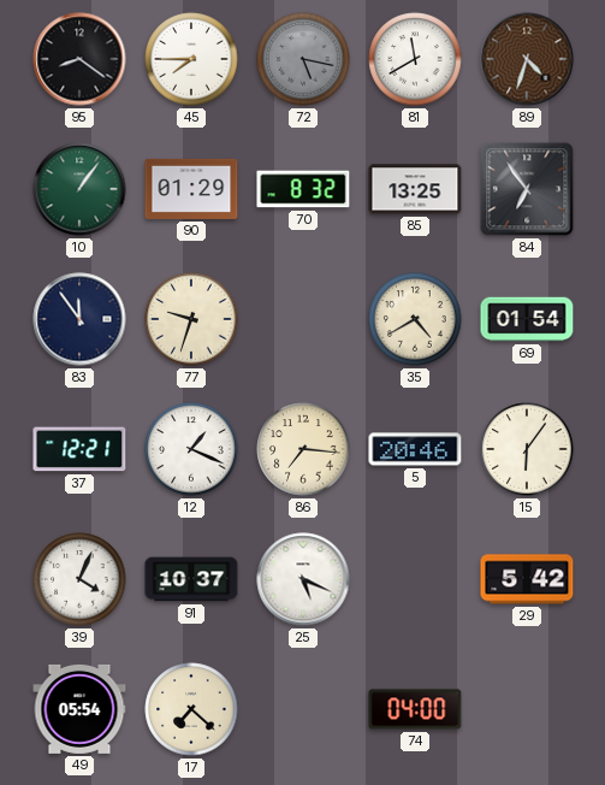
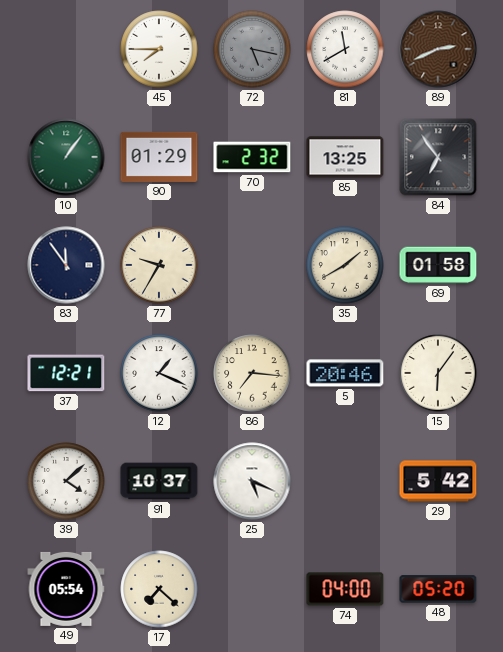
95: 8:21 -> none
89: 4:33 -> 2:41
70: 8:32 -> 2:32
77: 9:33 -> 9:35
35: 4:40 -> 1:40
69: 01:54 -> 01:58
39: 4:04 -> 4:08
48: none -> 05:20
